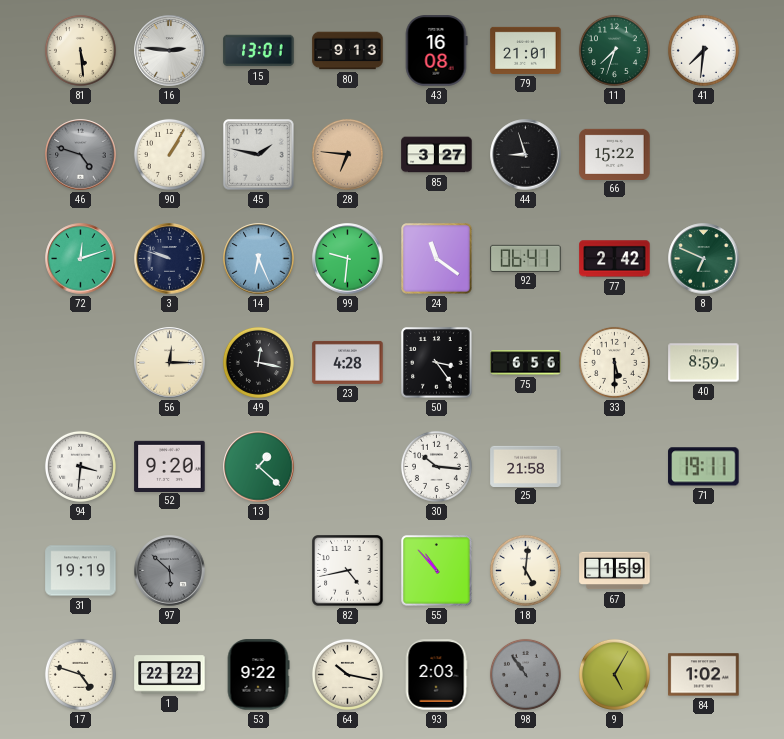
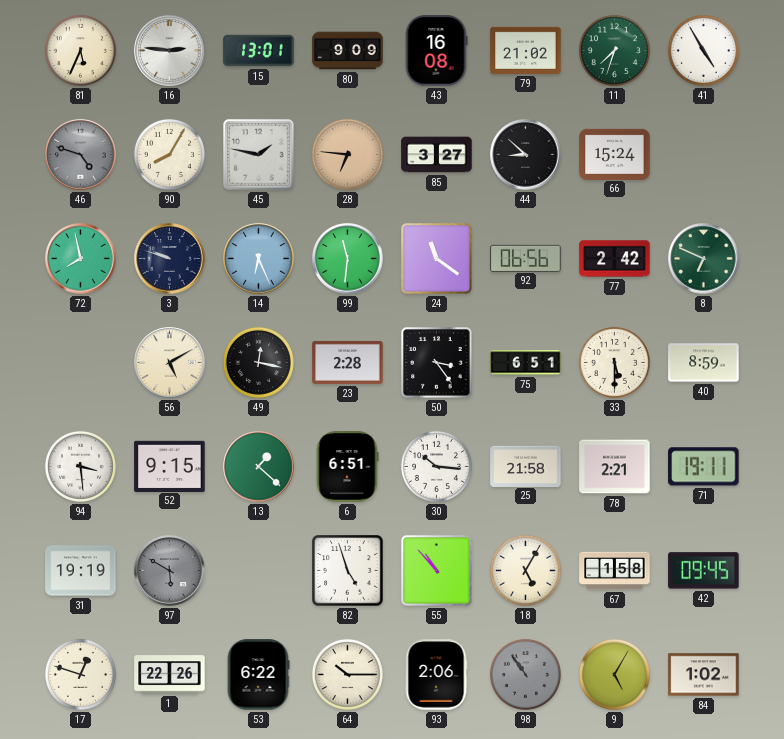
81: 5:29 -> 5:34
80: 9:13 -> 9:09
79: 21:01 -> 21:02
41: 7:31 -> 4:55
90: 1:05 -> 8:05
44: 8:57 -> 8:52
66: 15:22 -> 15:24
72: 12:12 -> 7:58
99: 9:31 -> 11:31
92: 06:41 -> 06:56
56: 12:15 -> 5:10
23: 4:28 -> 2:28
75: 6:56 -> 6:51
94: 3:31 -> 3:29
52: 9:20 -> 9:15
6: none -> 6:51
78: none -> 2:21
97: 5:52 -> 5:50
82: 4:43 -> 4:57
18: 5:01 -> 5:05
67: 1:59 -> 1:58
42: none -> 09:45
17: 4:48 -> 12:48
1: 22:22 -> 22:26
53: 9:22 -> 6:22
64: 10:17 -> 10:15
93: 2:03 -> 2:06
